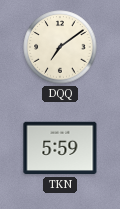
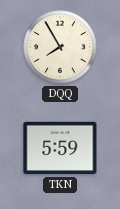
DQQ: 7:09 -> 7:55
